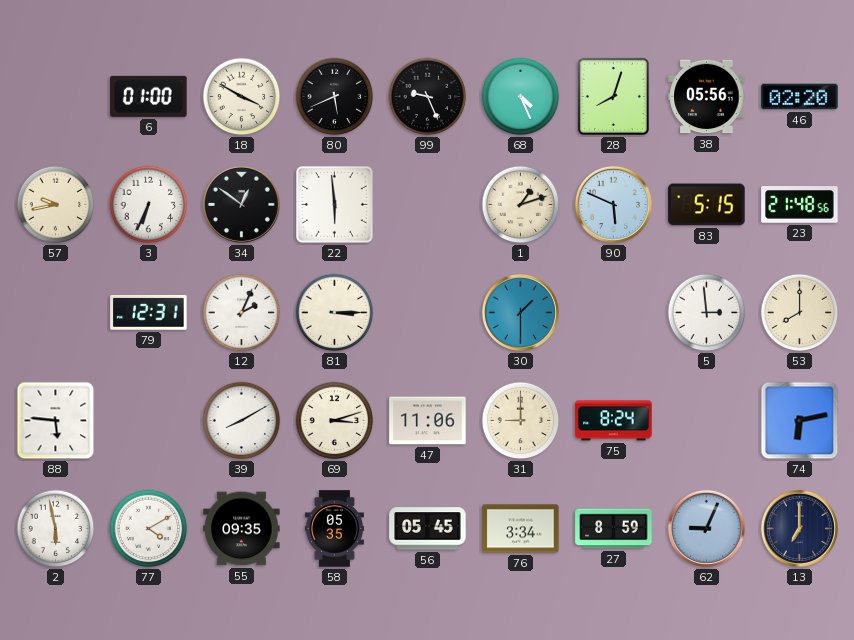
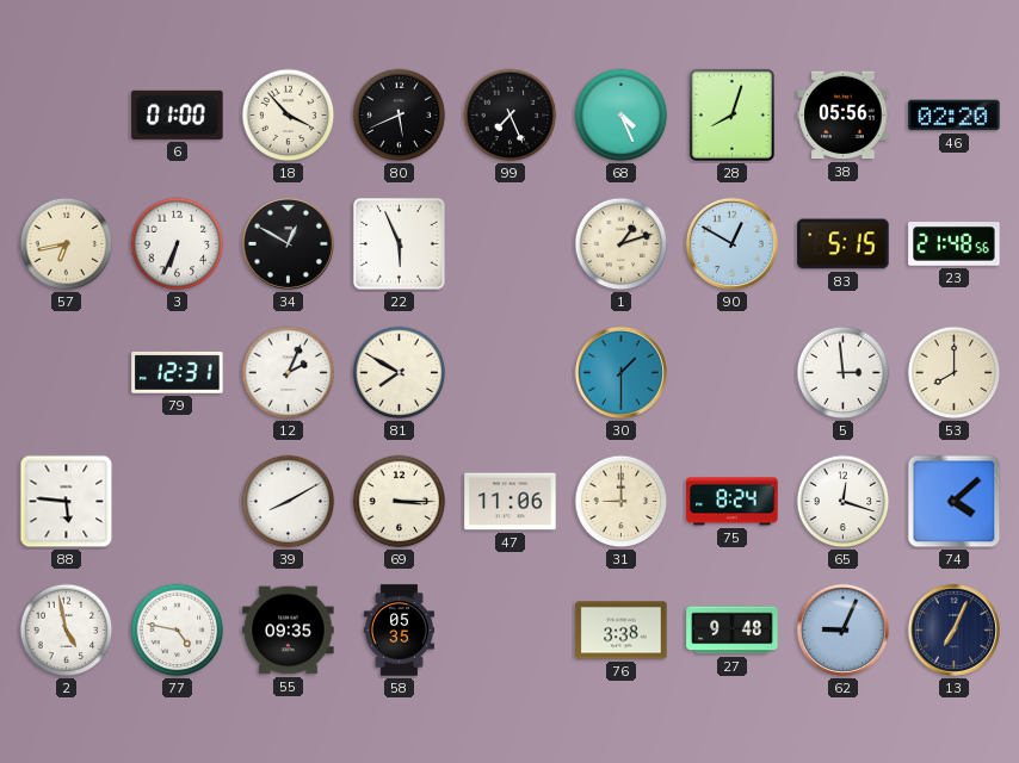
18: 3:50 -> 3:53
99: 9:26 -> 7:26
57: 9:43 -> 6:43
34: 12:51 -> 12:50
22: 5:59 -> 5:56
90: 5:49 -> 12:50
81: 3:15 -> 7:50
69: 3:12 -> 3:15
65: none -> 12:18
74: 6:13 -> 4:08
2: 5:58 -> 4:58
77: 4:10 -> 4:47
56: 05:45 -> none
76: 3:34 -> 3:38
27: 8:59 -> 9:48
13: 7:00 -> 7:04
